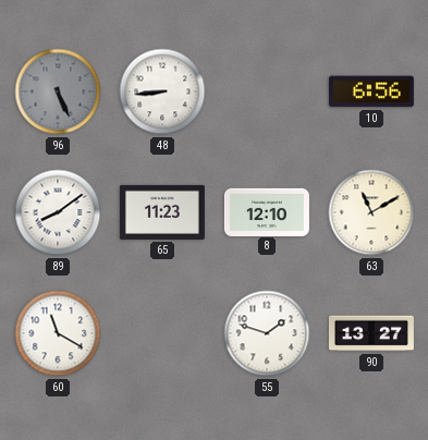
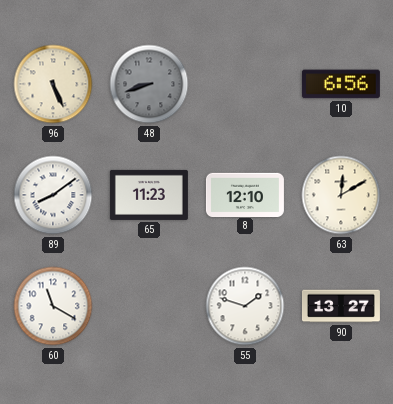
96 dial: grey -> cream
48: 8:44 -> 8:42
48 dial: white -> grey
63: 11:10 -> 12:10
